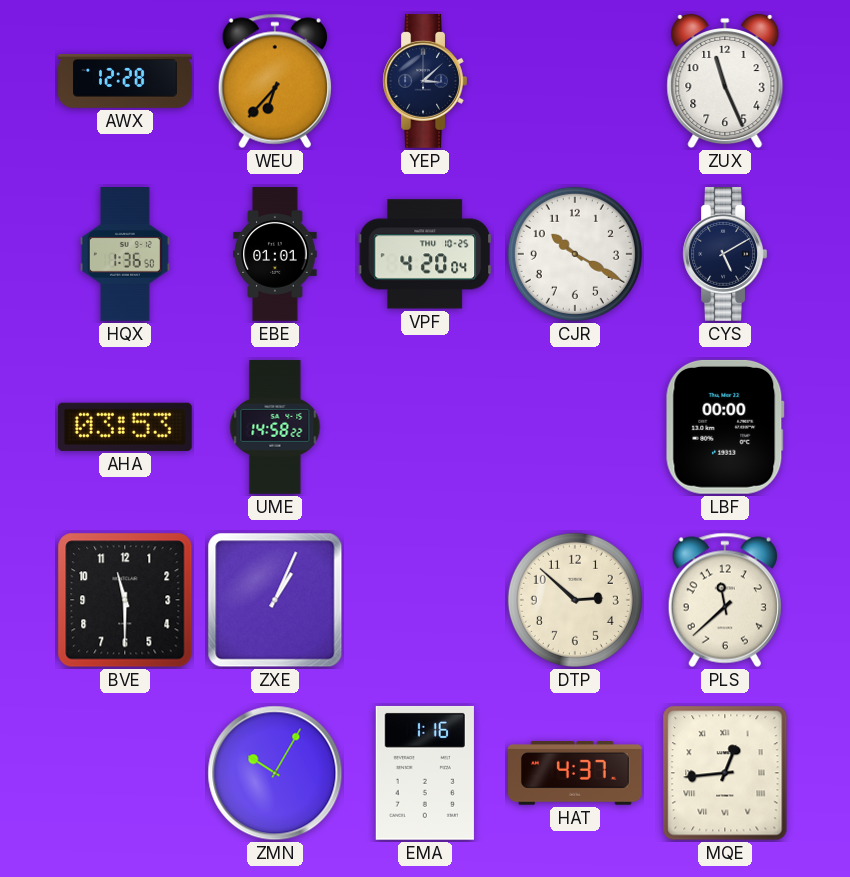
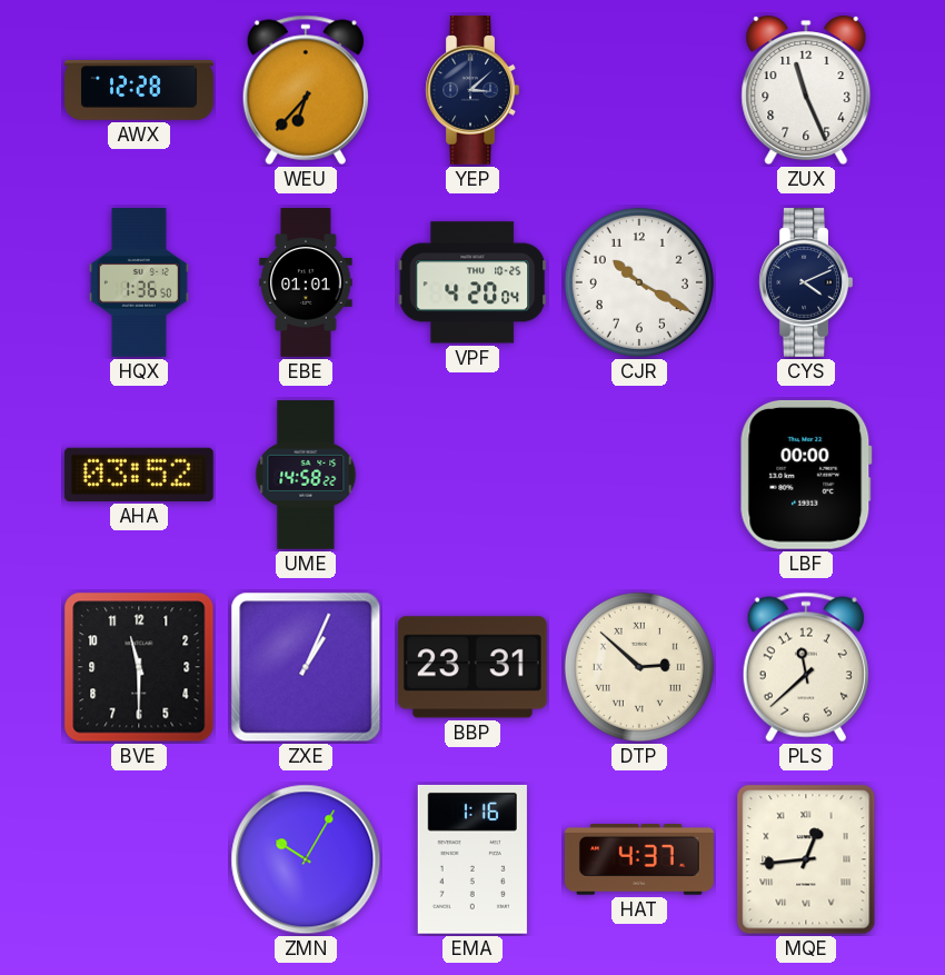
CYS: 5:10 -> 4:11
AHA: 03:53 -> 03:52
BBP: none -> 23:31
DTP numerals: Arabic -> Roman
